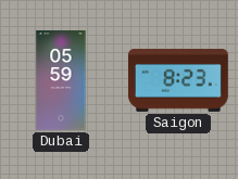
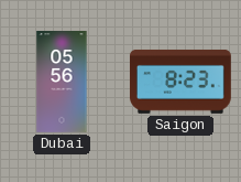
Dubai: 05:59 -> 05:56
